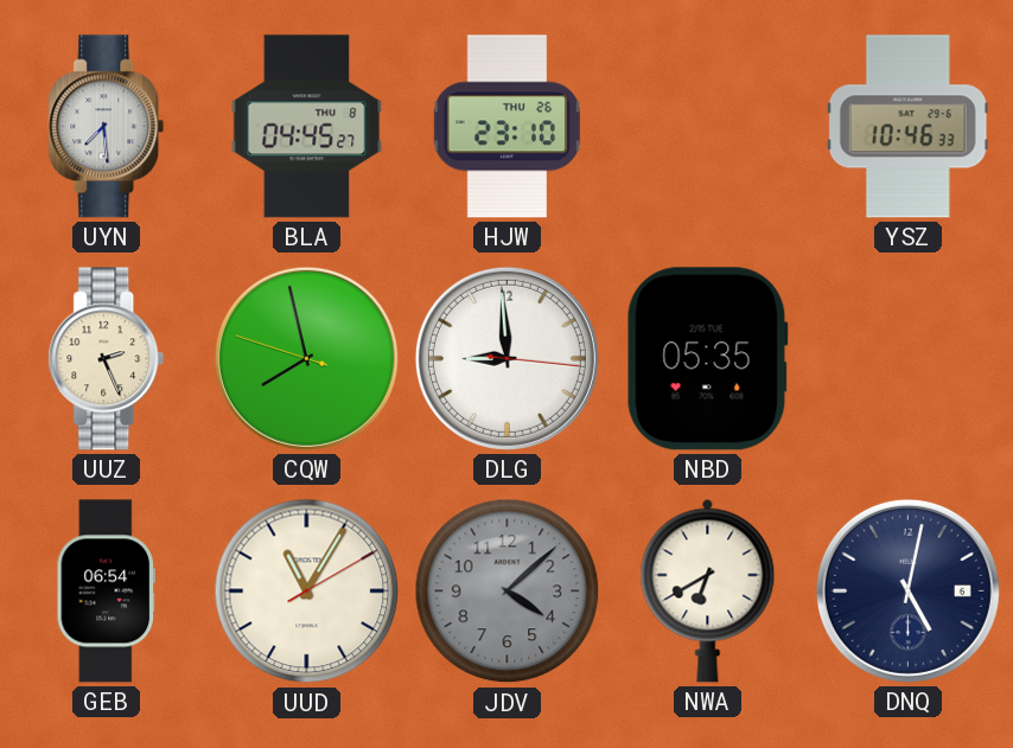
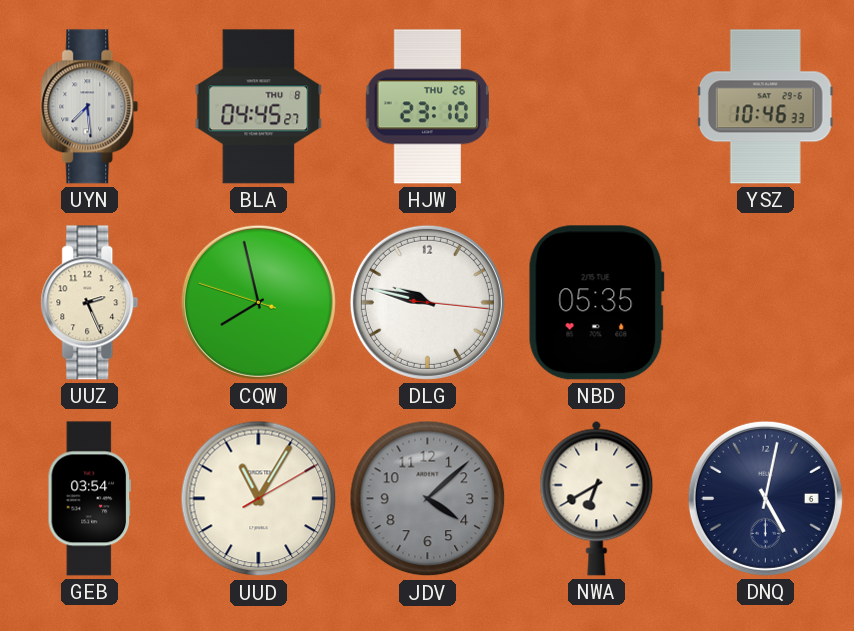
DLG: 8:59 -> 9:47
GEB: 06:54 -> 03:54
